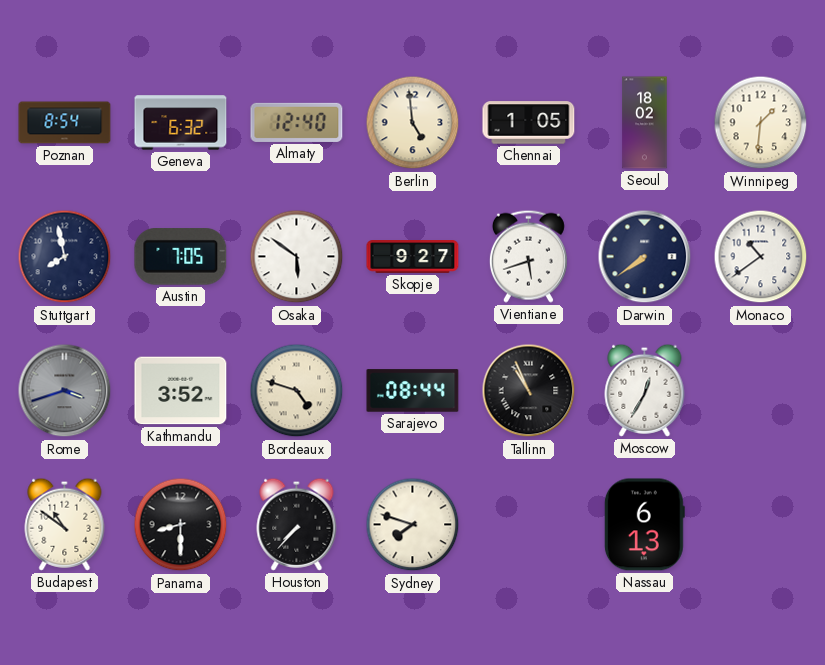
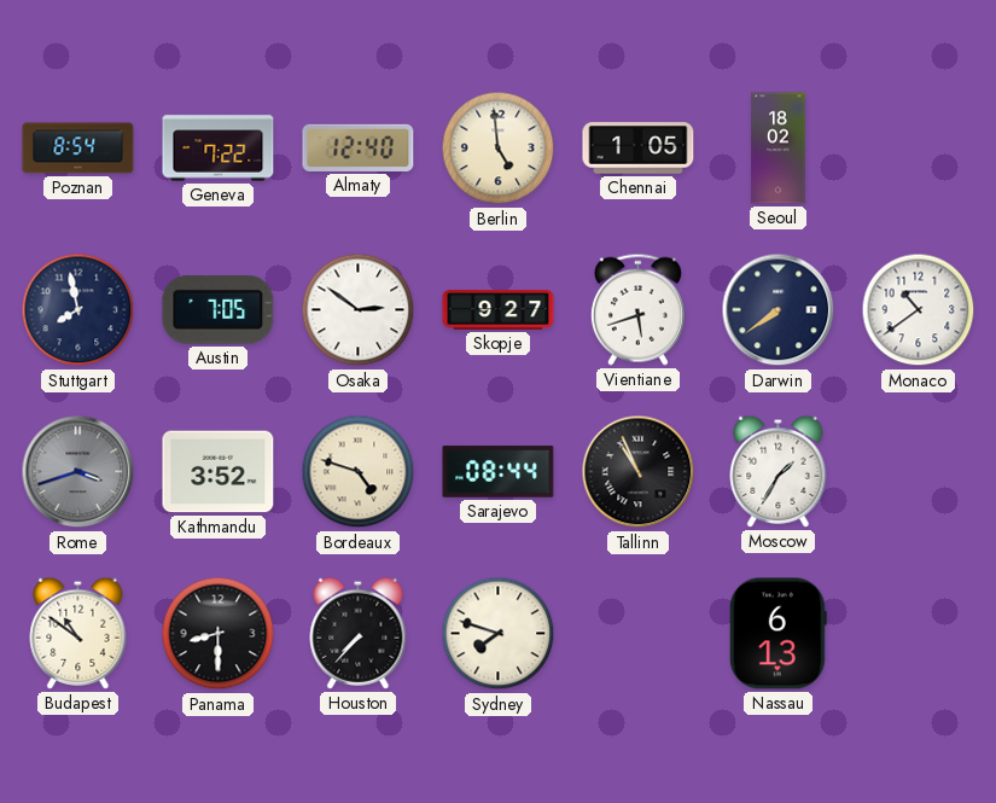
Geneva: 6:32 -> 7:22
Winnipeg: 1:31 -> none
Osaka: 5:51 -> 2:51
Moscow: 12:35 -> 1:35
